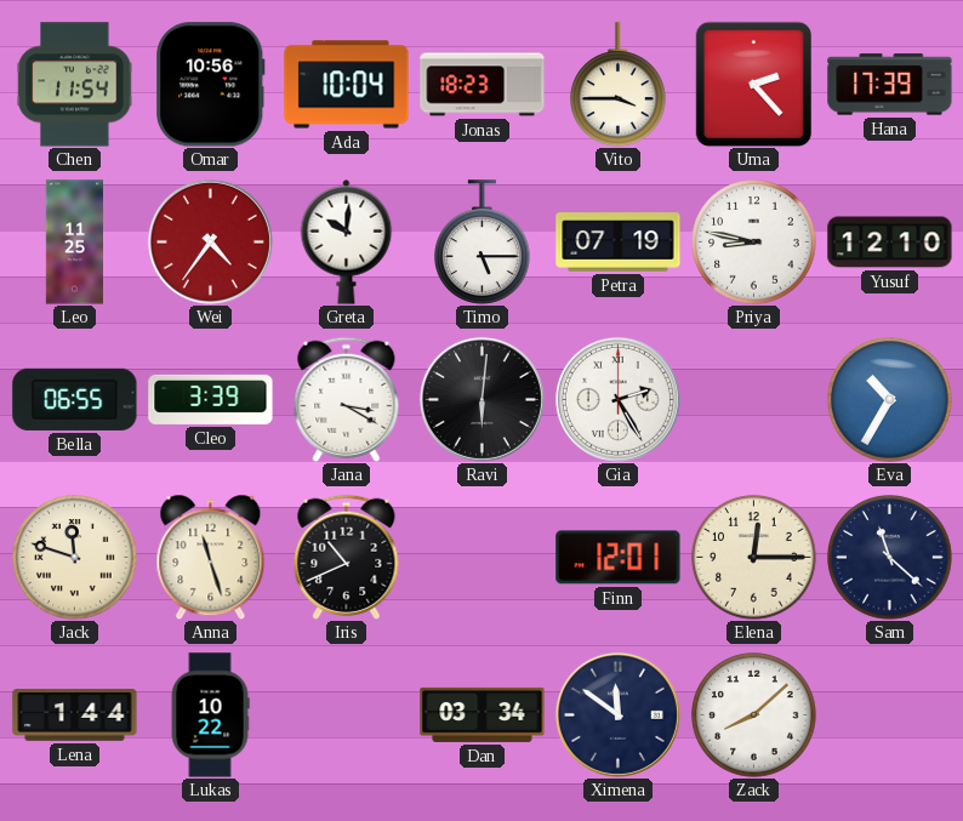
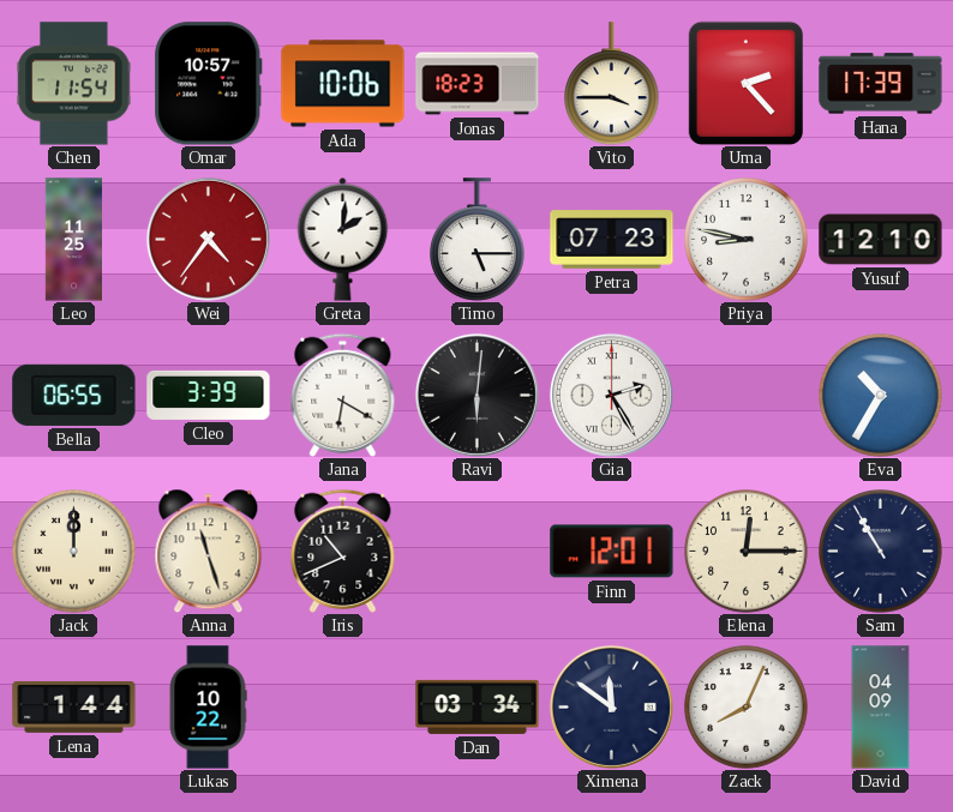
Omar: 10:56 -> 10:57
Ada: 10:04 -> 10:06
Greta: 10:01 -> 2:01
Petra: 07:19 -> 07:23
Jana: 3:20 -> 6:20
Jack: 11:48 -> 12:00
Sam: 11:22 -> 10:55
Zack: 8:08 -> 8:04
David: none -> 04:09
